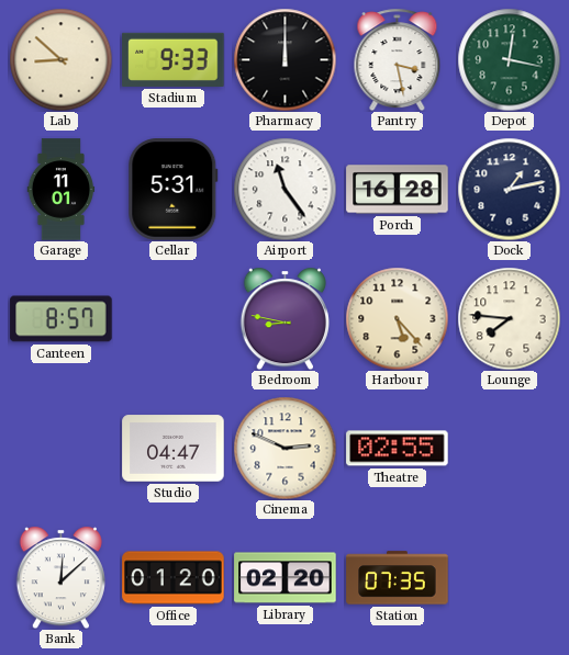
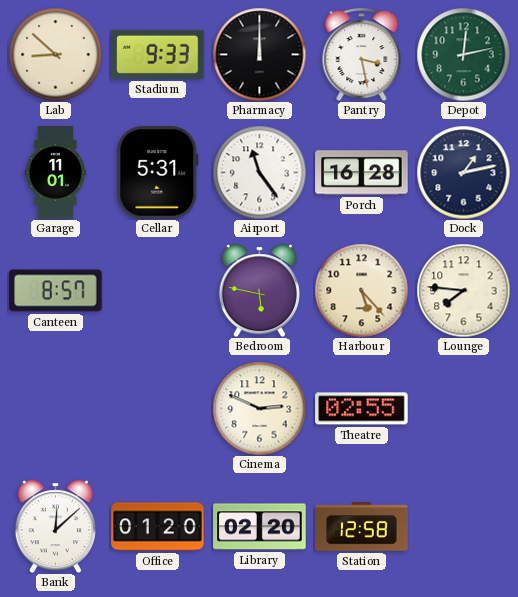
Depot: 12:17 -> 12:13
Bedroom: 8:47 -> 5:47
Studio: 04:47 -> none
Station: 07:35 -> 12:58
